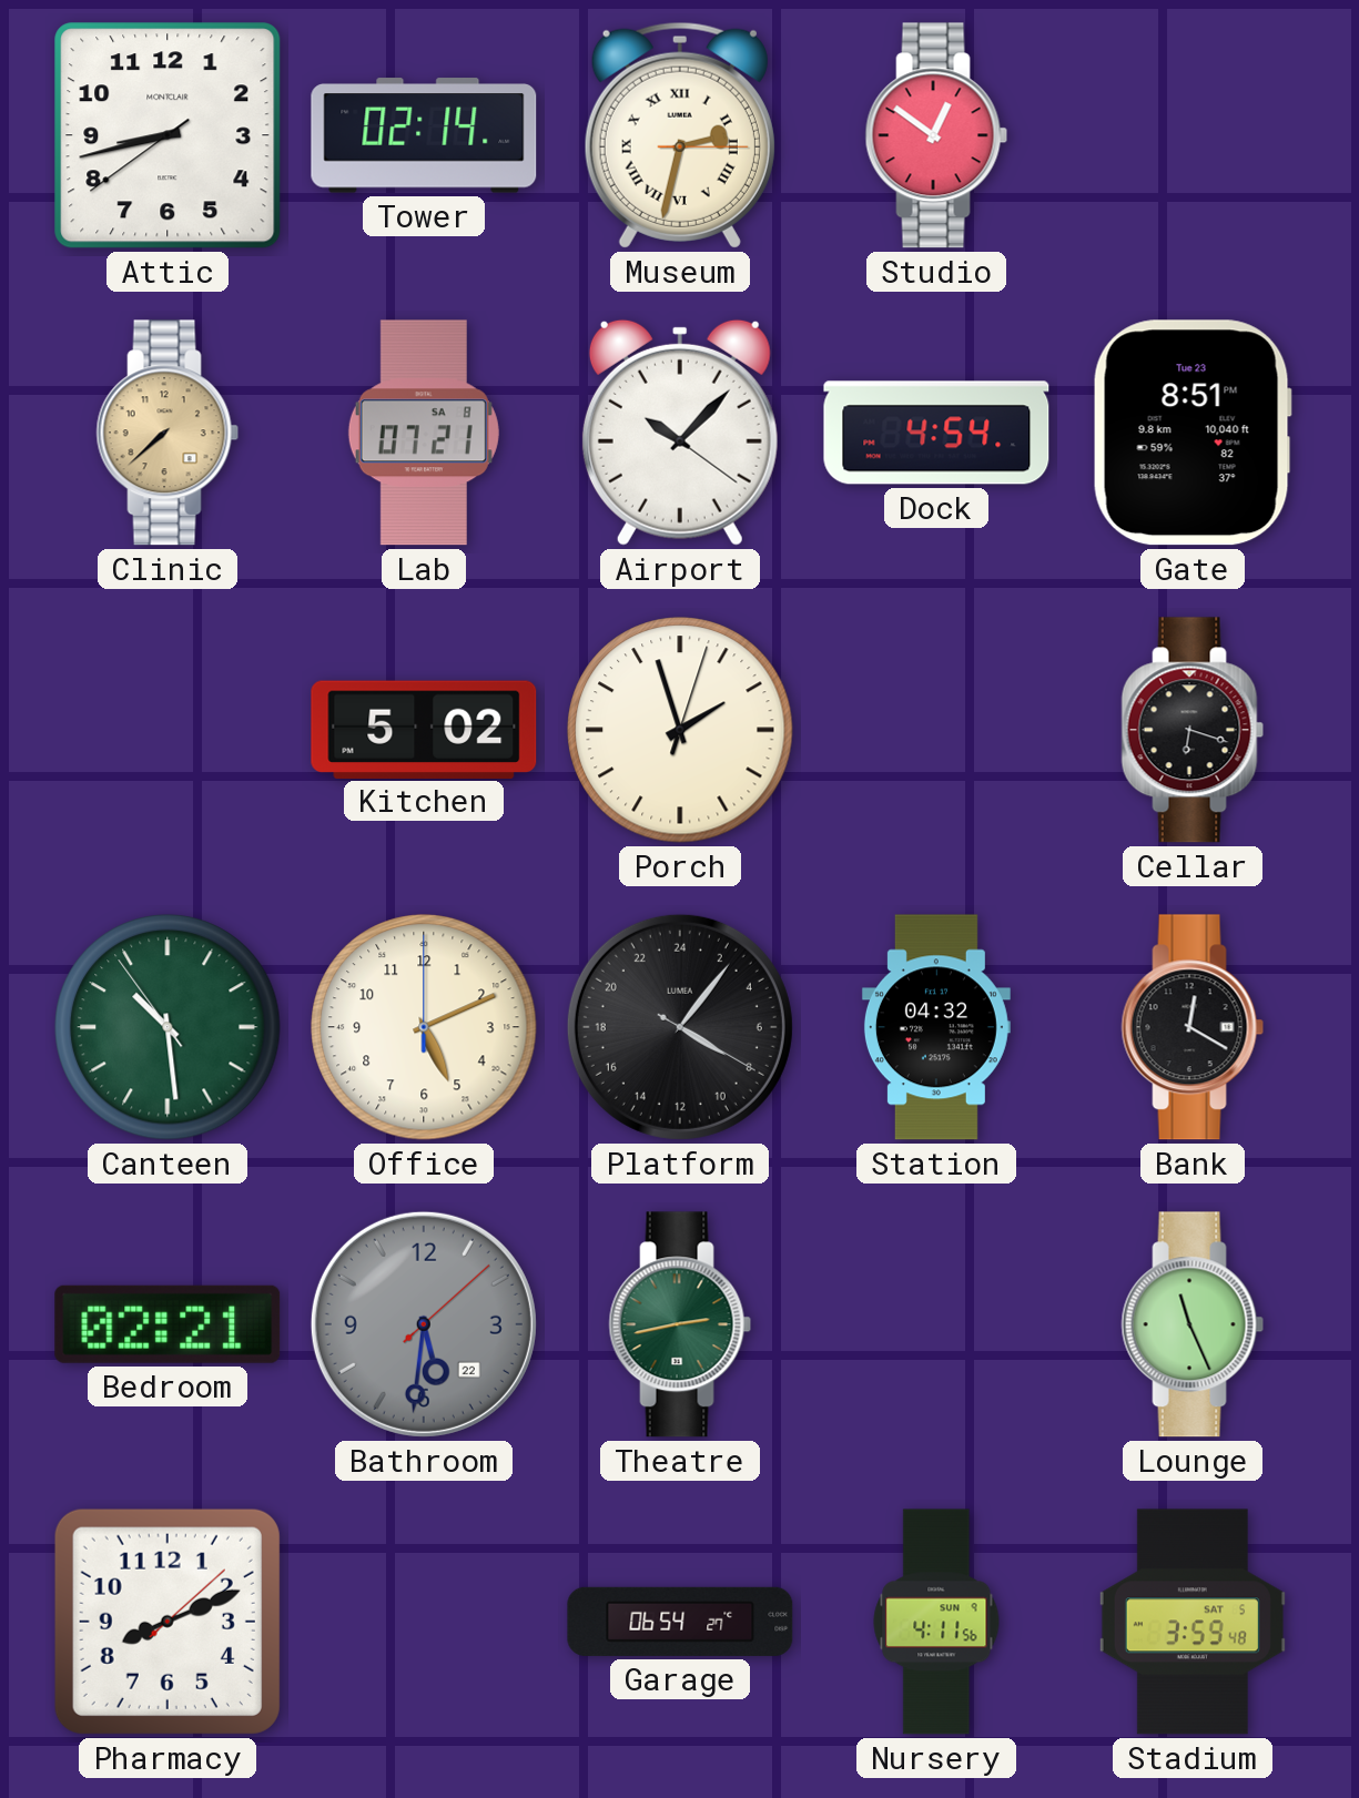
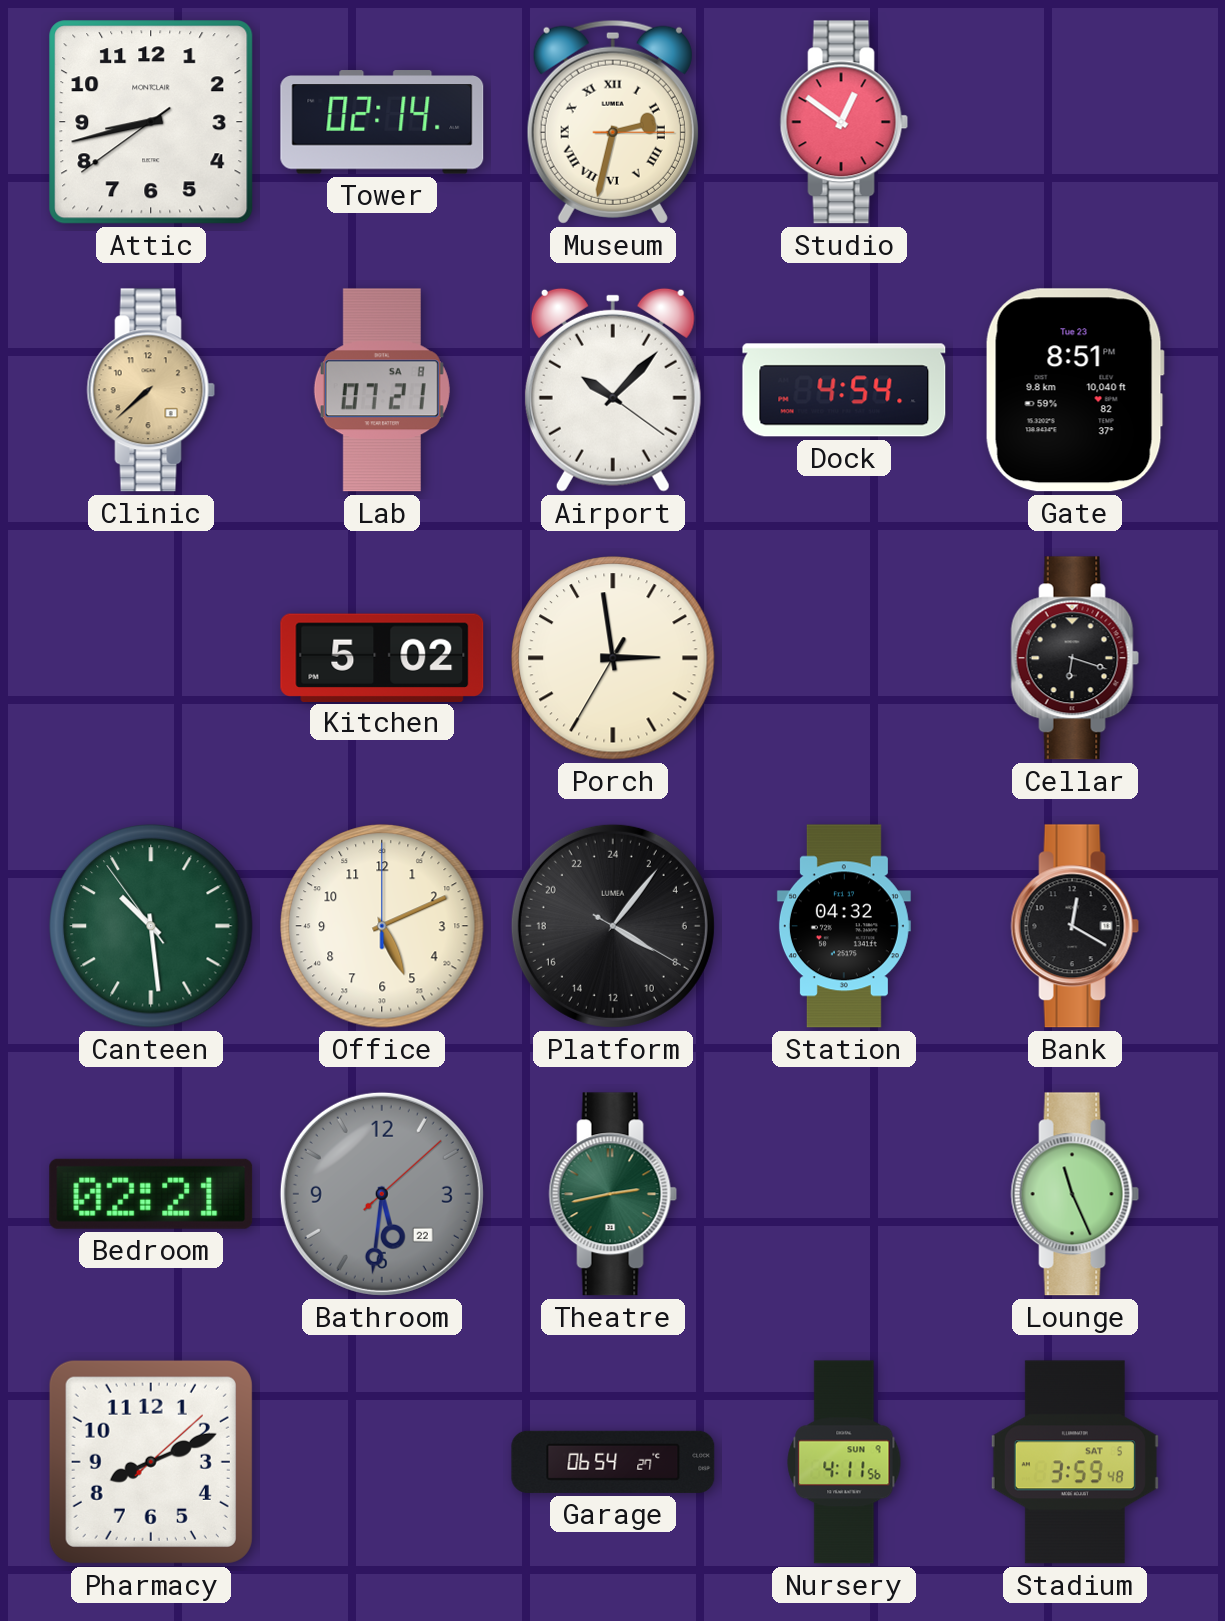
Porch: 1:57 -> 2:58
